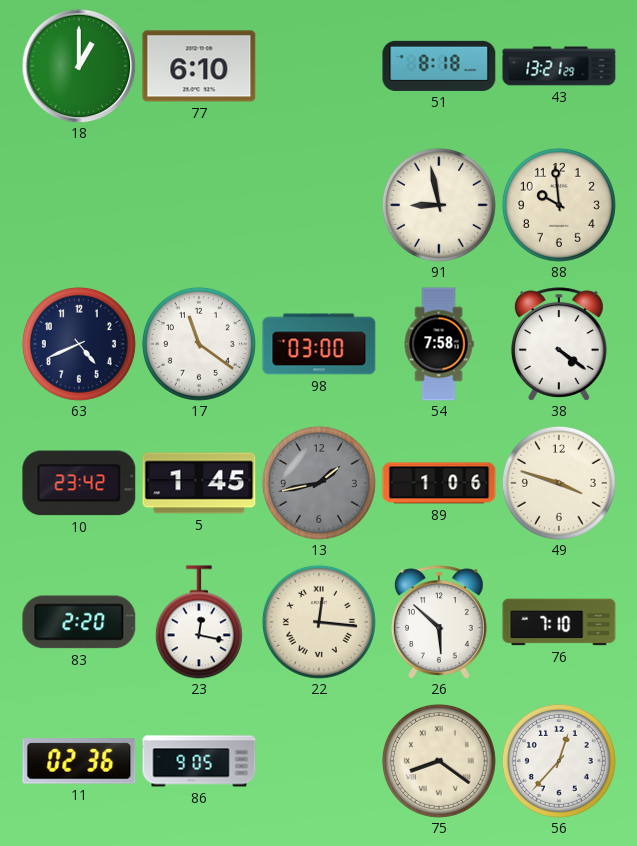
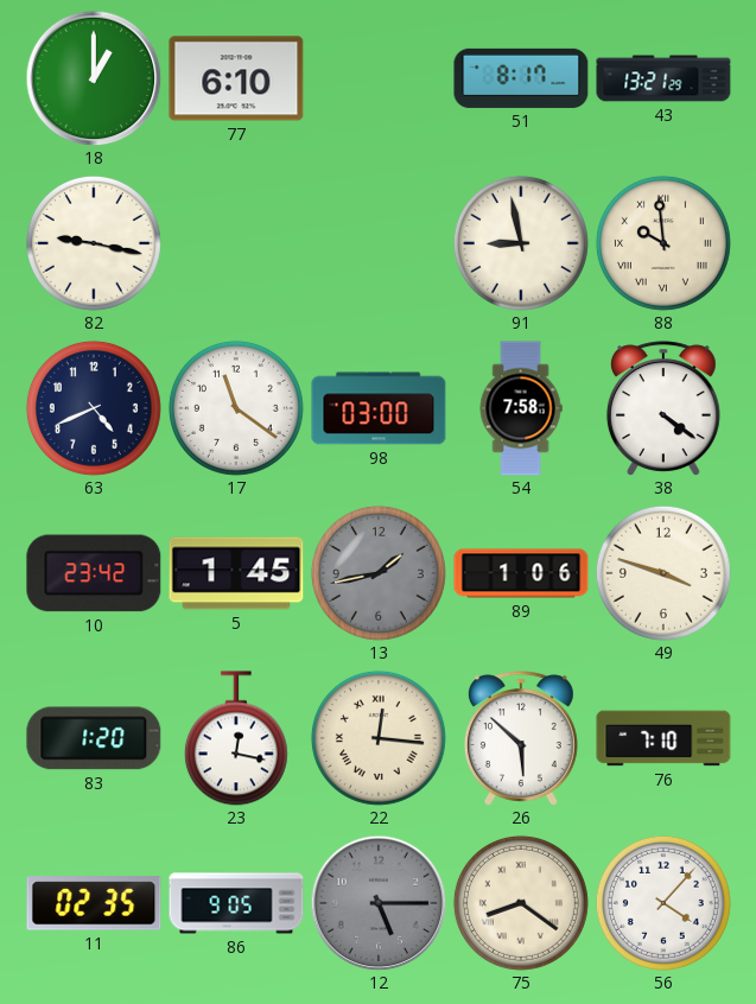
51: 8:18 -> 8:17
82: none -> 9:17
88 numerals: Arabic -> Roman
83: 2:20 -> 1:20
11: 02:36 -> 02:35
12: none -> 5:15
56: 12:37 -> 4:07
